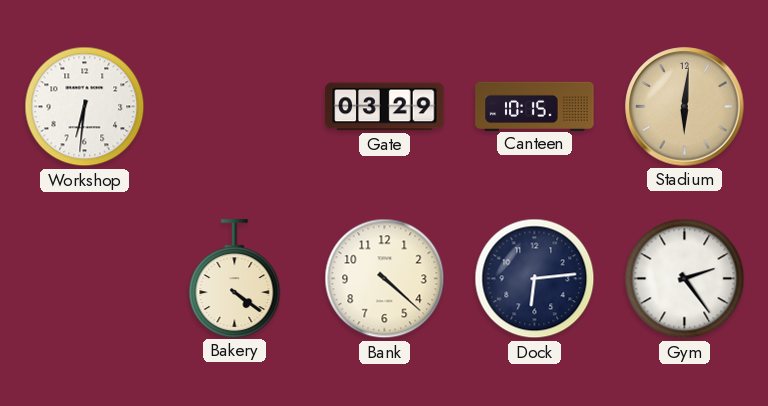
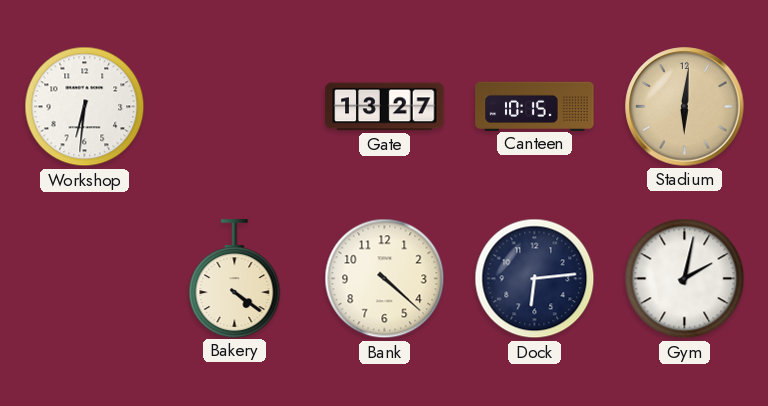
Gate: 03:29 -> 13:27
Gym: 2:24 -> 2:02
